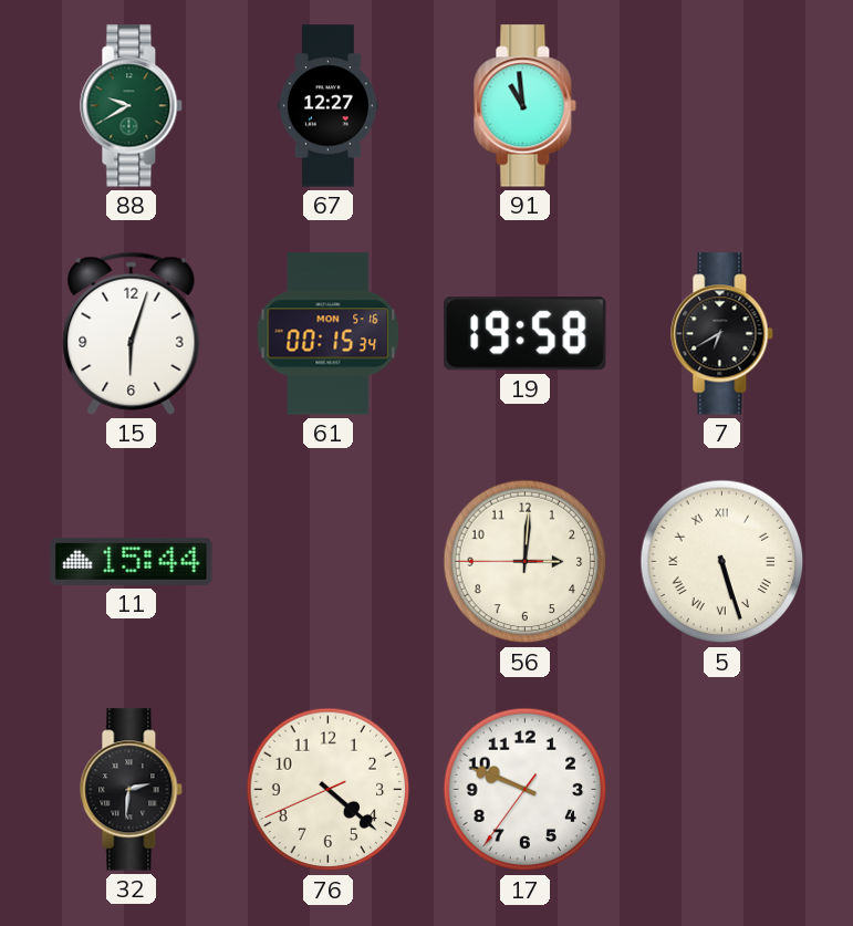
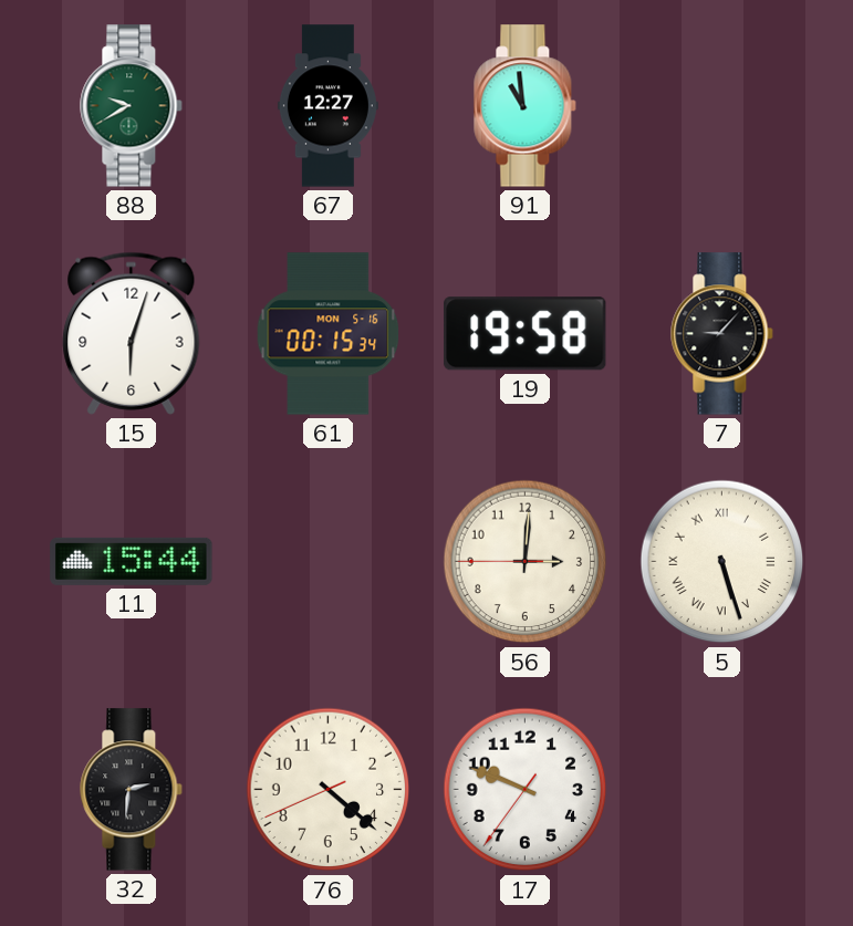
7: 6:40 -> 9:07
